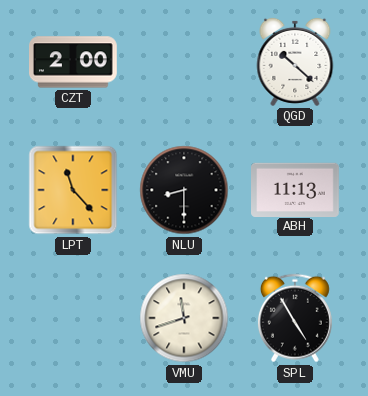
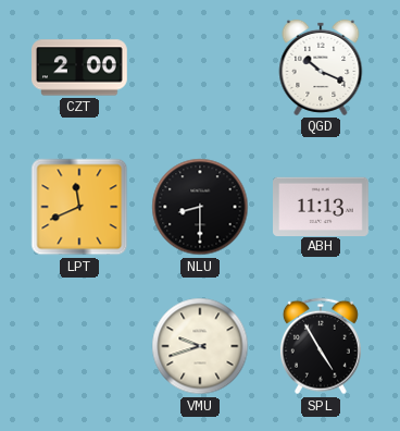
QGD: 10:22 -> 10:19
LPT: 11:23 -> 11:41
VMU: 11:42 -> 9:42
